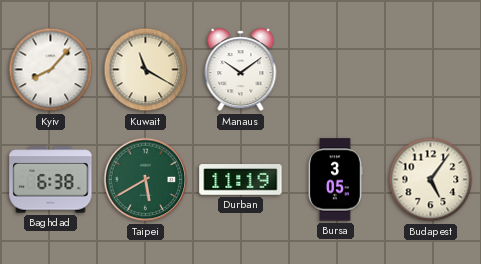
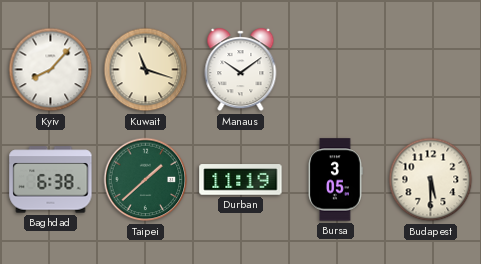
Kuwait: 11:20 -> 11:18
Taipei: 5:40 -> 1:38
Budapest: 5:06 -> 5:30
